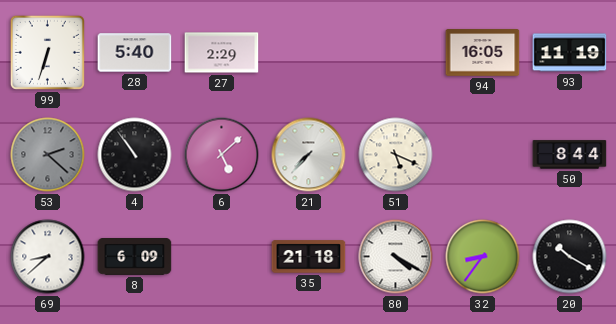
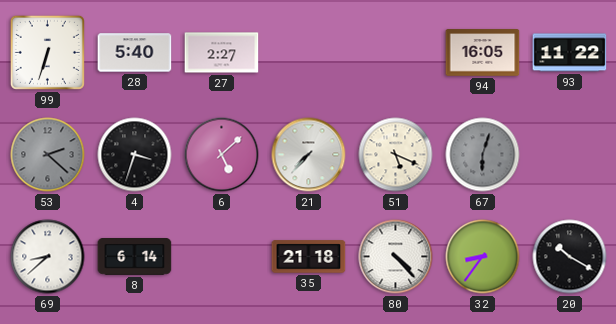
27: 2:29 -> 2:27
93: 11:19 -> 11:22
4: 10:54 -> 3:33
67: none -> 6:03
50: 8:44 -> none
8: 6:09 -> 6:14
80: 4:20 -> 4:23
